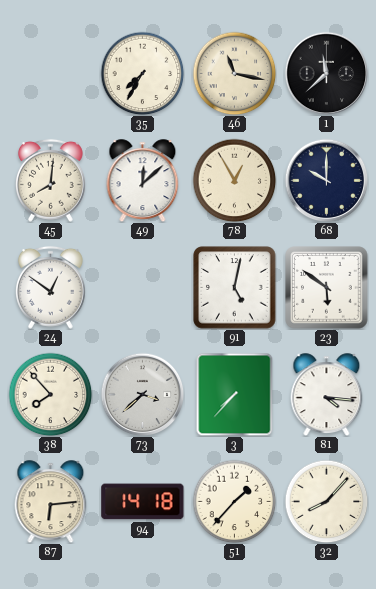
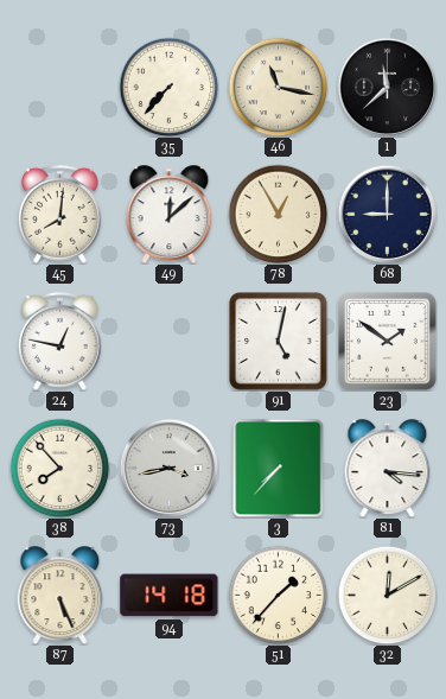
35: 7:35 -> 7:37
68: 10:00 -> 9:00
24: 12:51 -> 12:47
23: 5:51 -> 1:51
73: 3:38 -> 3:43
87: 6:14 -> 5:26
32: 8:07 -> 12:10
